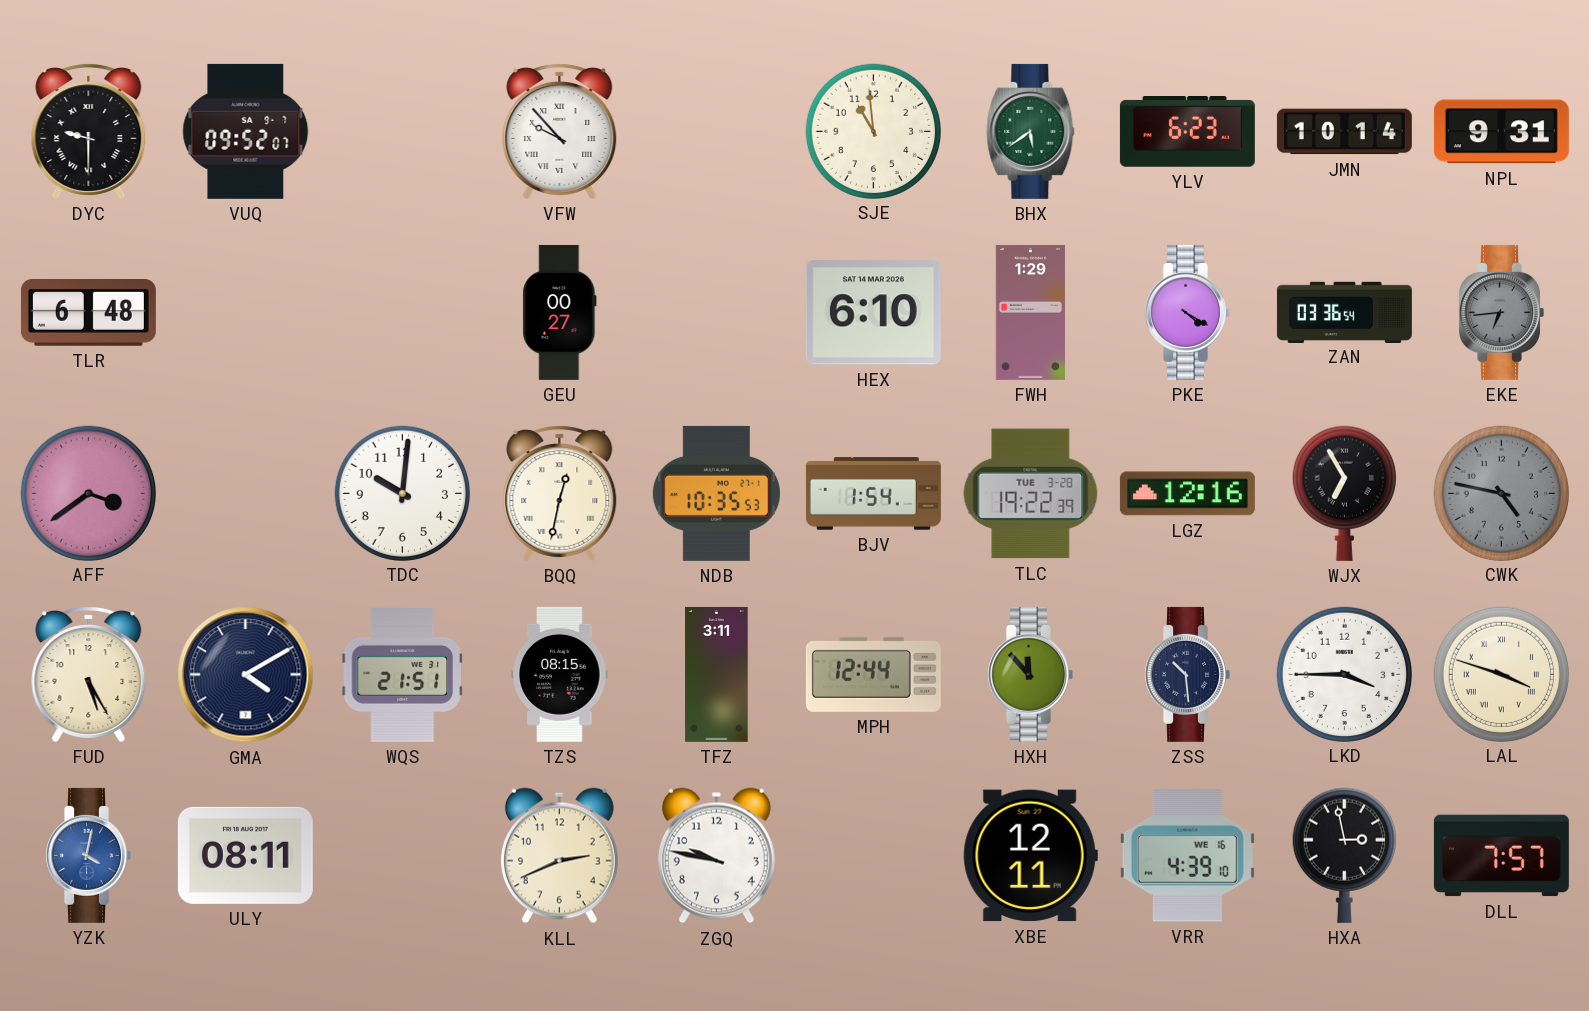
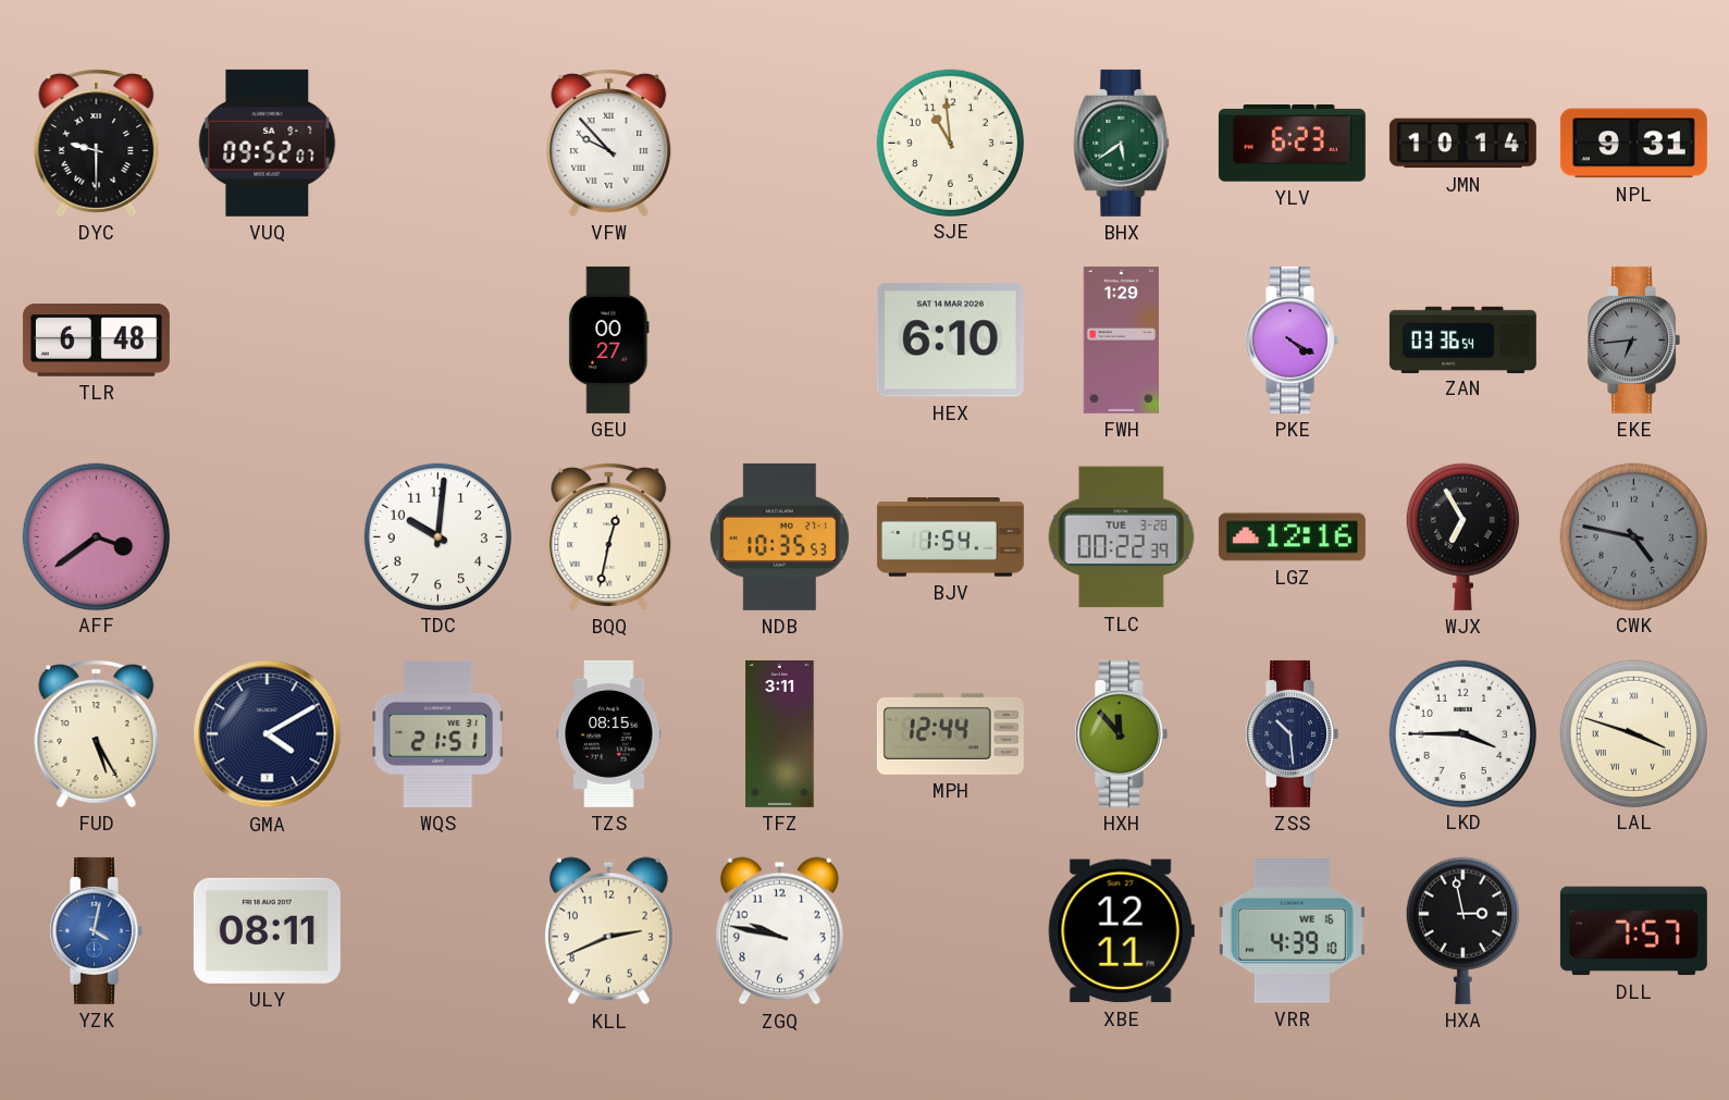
TLC: 19:22 -> 00:22
